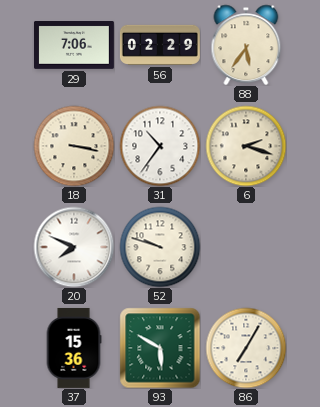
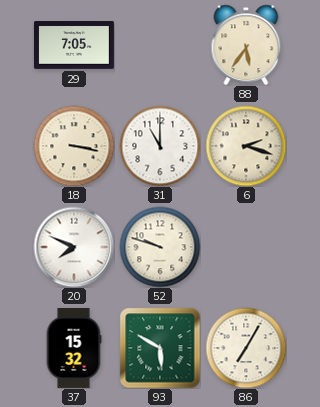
29: 7:06 -> 7:05
56: 02:29 -> none
31: 10:36 -> 11:00
37: 15:36 -> 15:32
